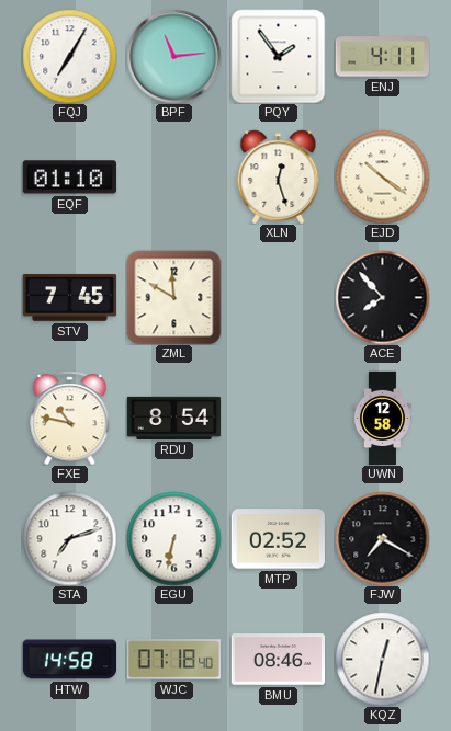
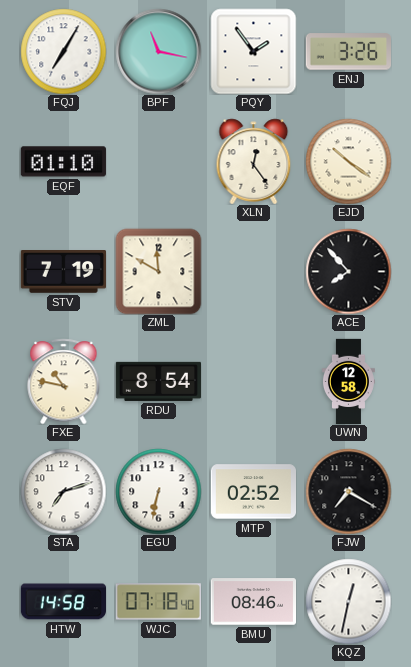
BPF: 11:14 -> 11:17
ENJ: 4:11 -> 3:26
XLN: 12:27 -> 12:24
STV: 7:45 -> 7:19
